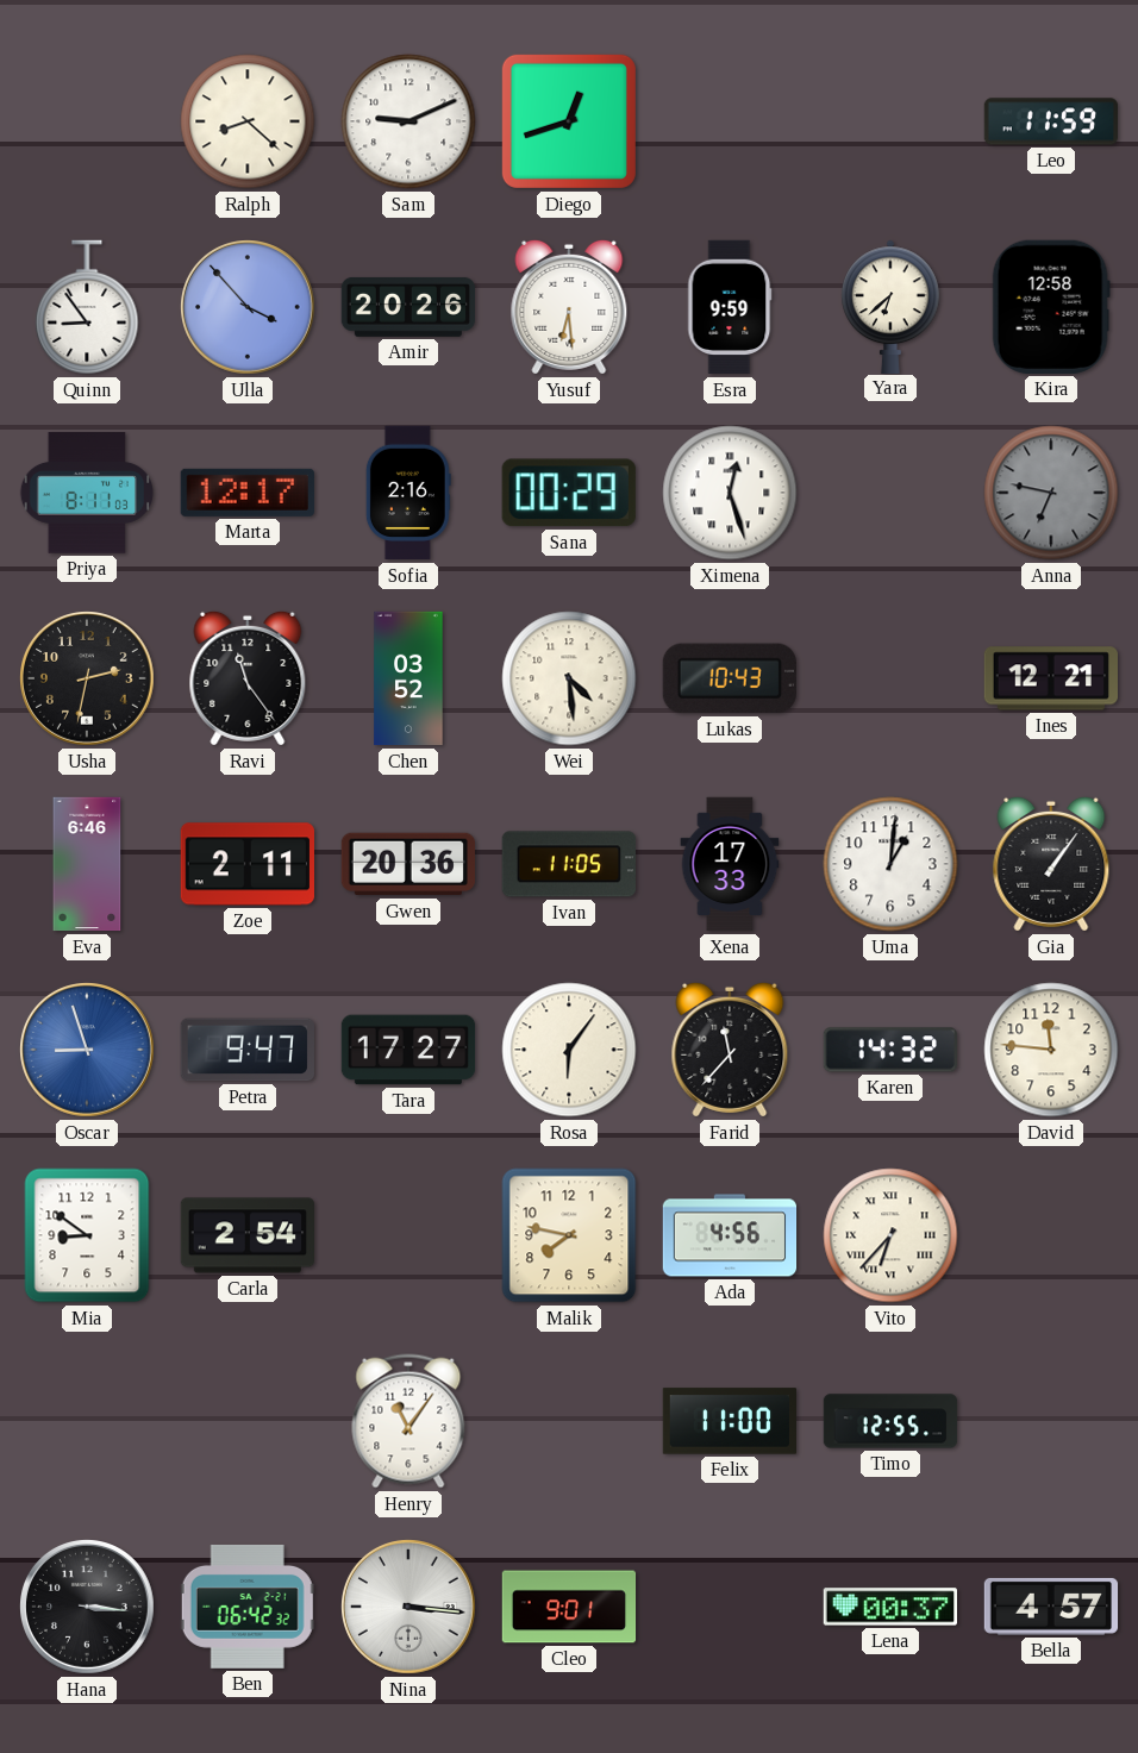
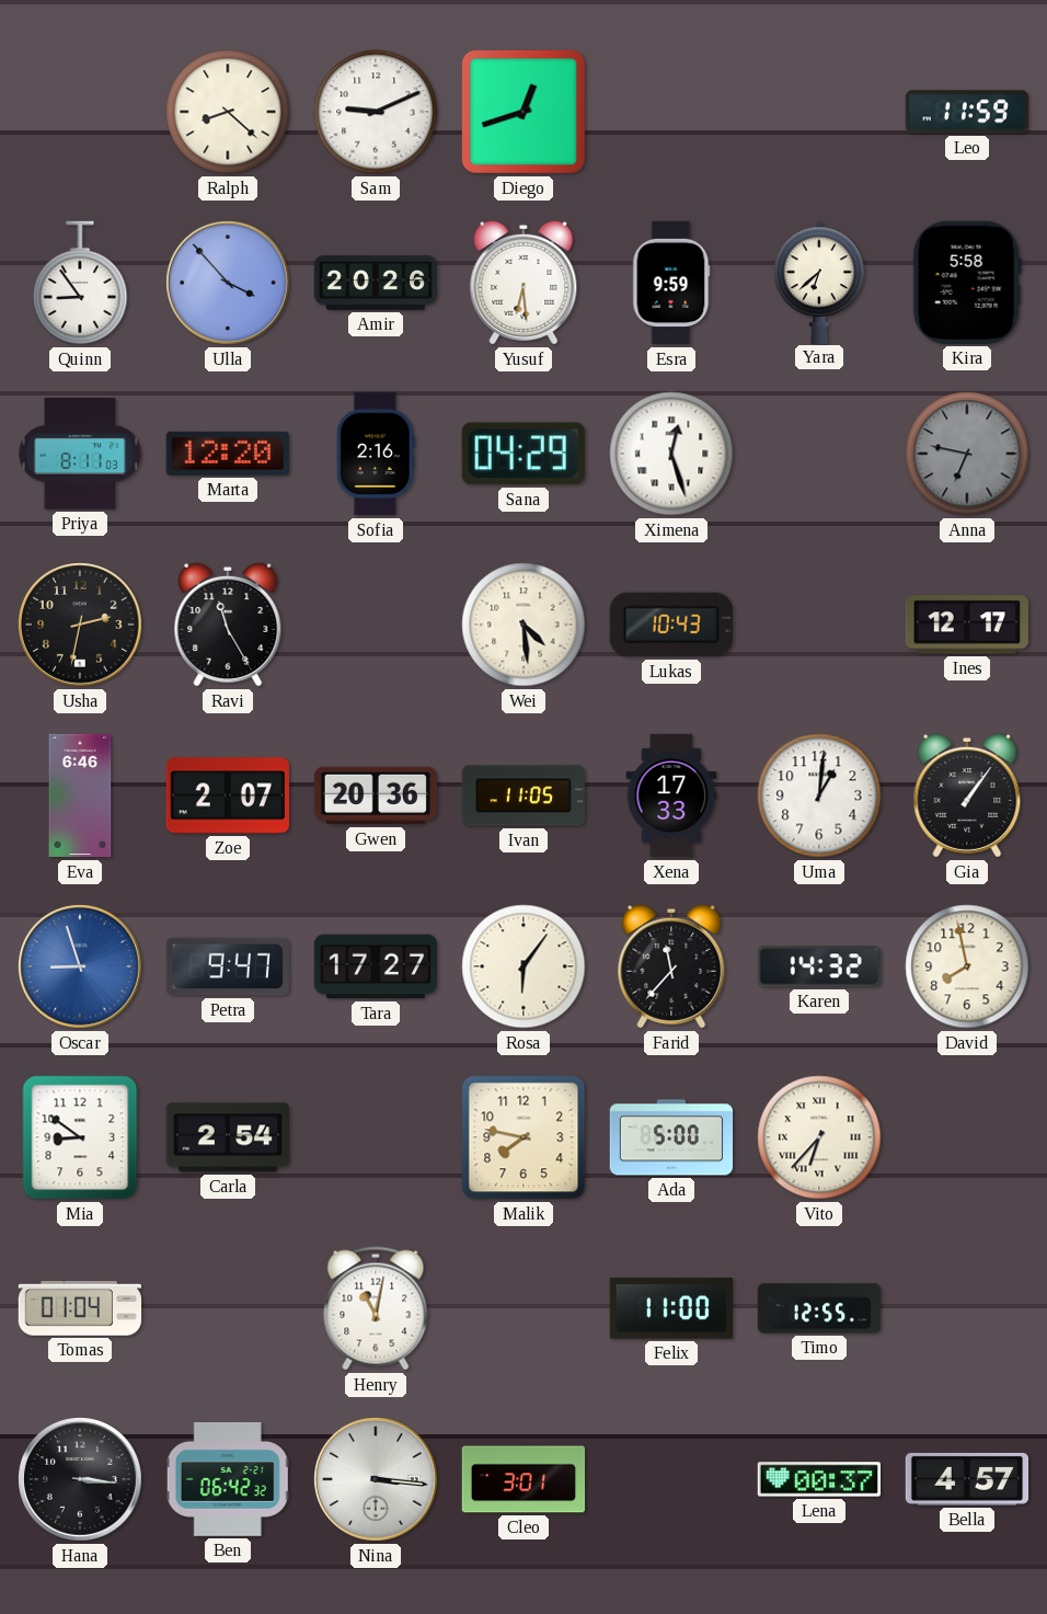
Kira: 12:58 -> 5:58
Marta: 12:17 -> 12:20
Sana: 00:29 -> 04:29
Ravi: 11:24 -> 11:25
Chen: 03:52 -> none
Ines: 12:21 -> 12:17
Zoe: 2:11 -> 2:07
David: 11:46 -> 7:58
Ada: 4:56 -> 5:00
Tomas: none -> 01:04
Henry: 11:06 -> 11:02
Cleo: 9:01 -> 3:01
